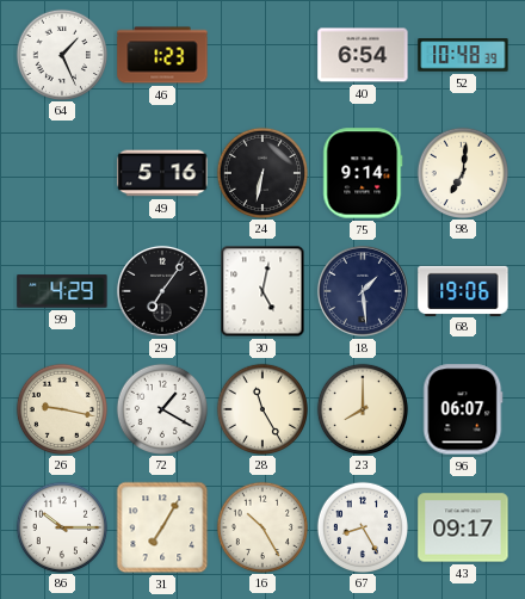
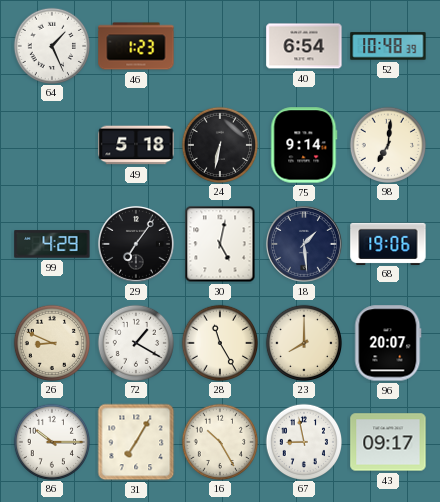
49: 5:16 -> 5:18
26: 9:17 -> 8:49
96: 06:07 -> 20:07
67: 8:25 -> 8:58
